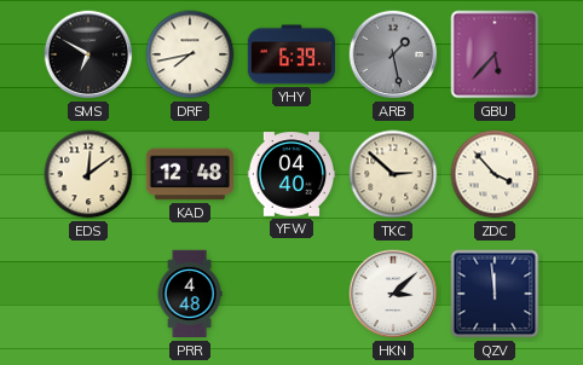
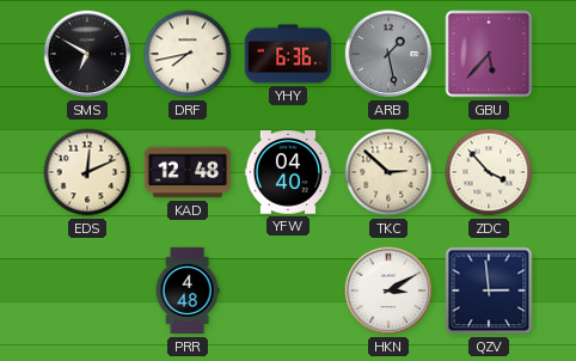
YHY: 6:39 -> 6:36
EDS: 12:09 -> 12:11
HKN: 3:08 -> 3:10
QZV: 11:59 -> 2:59
